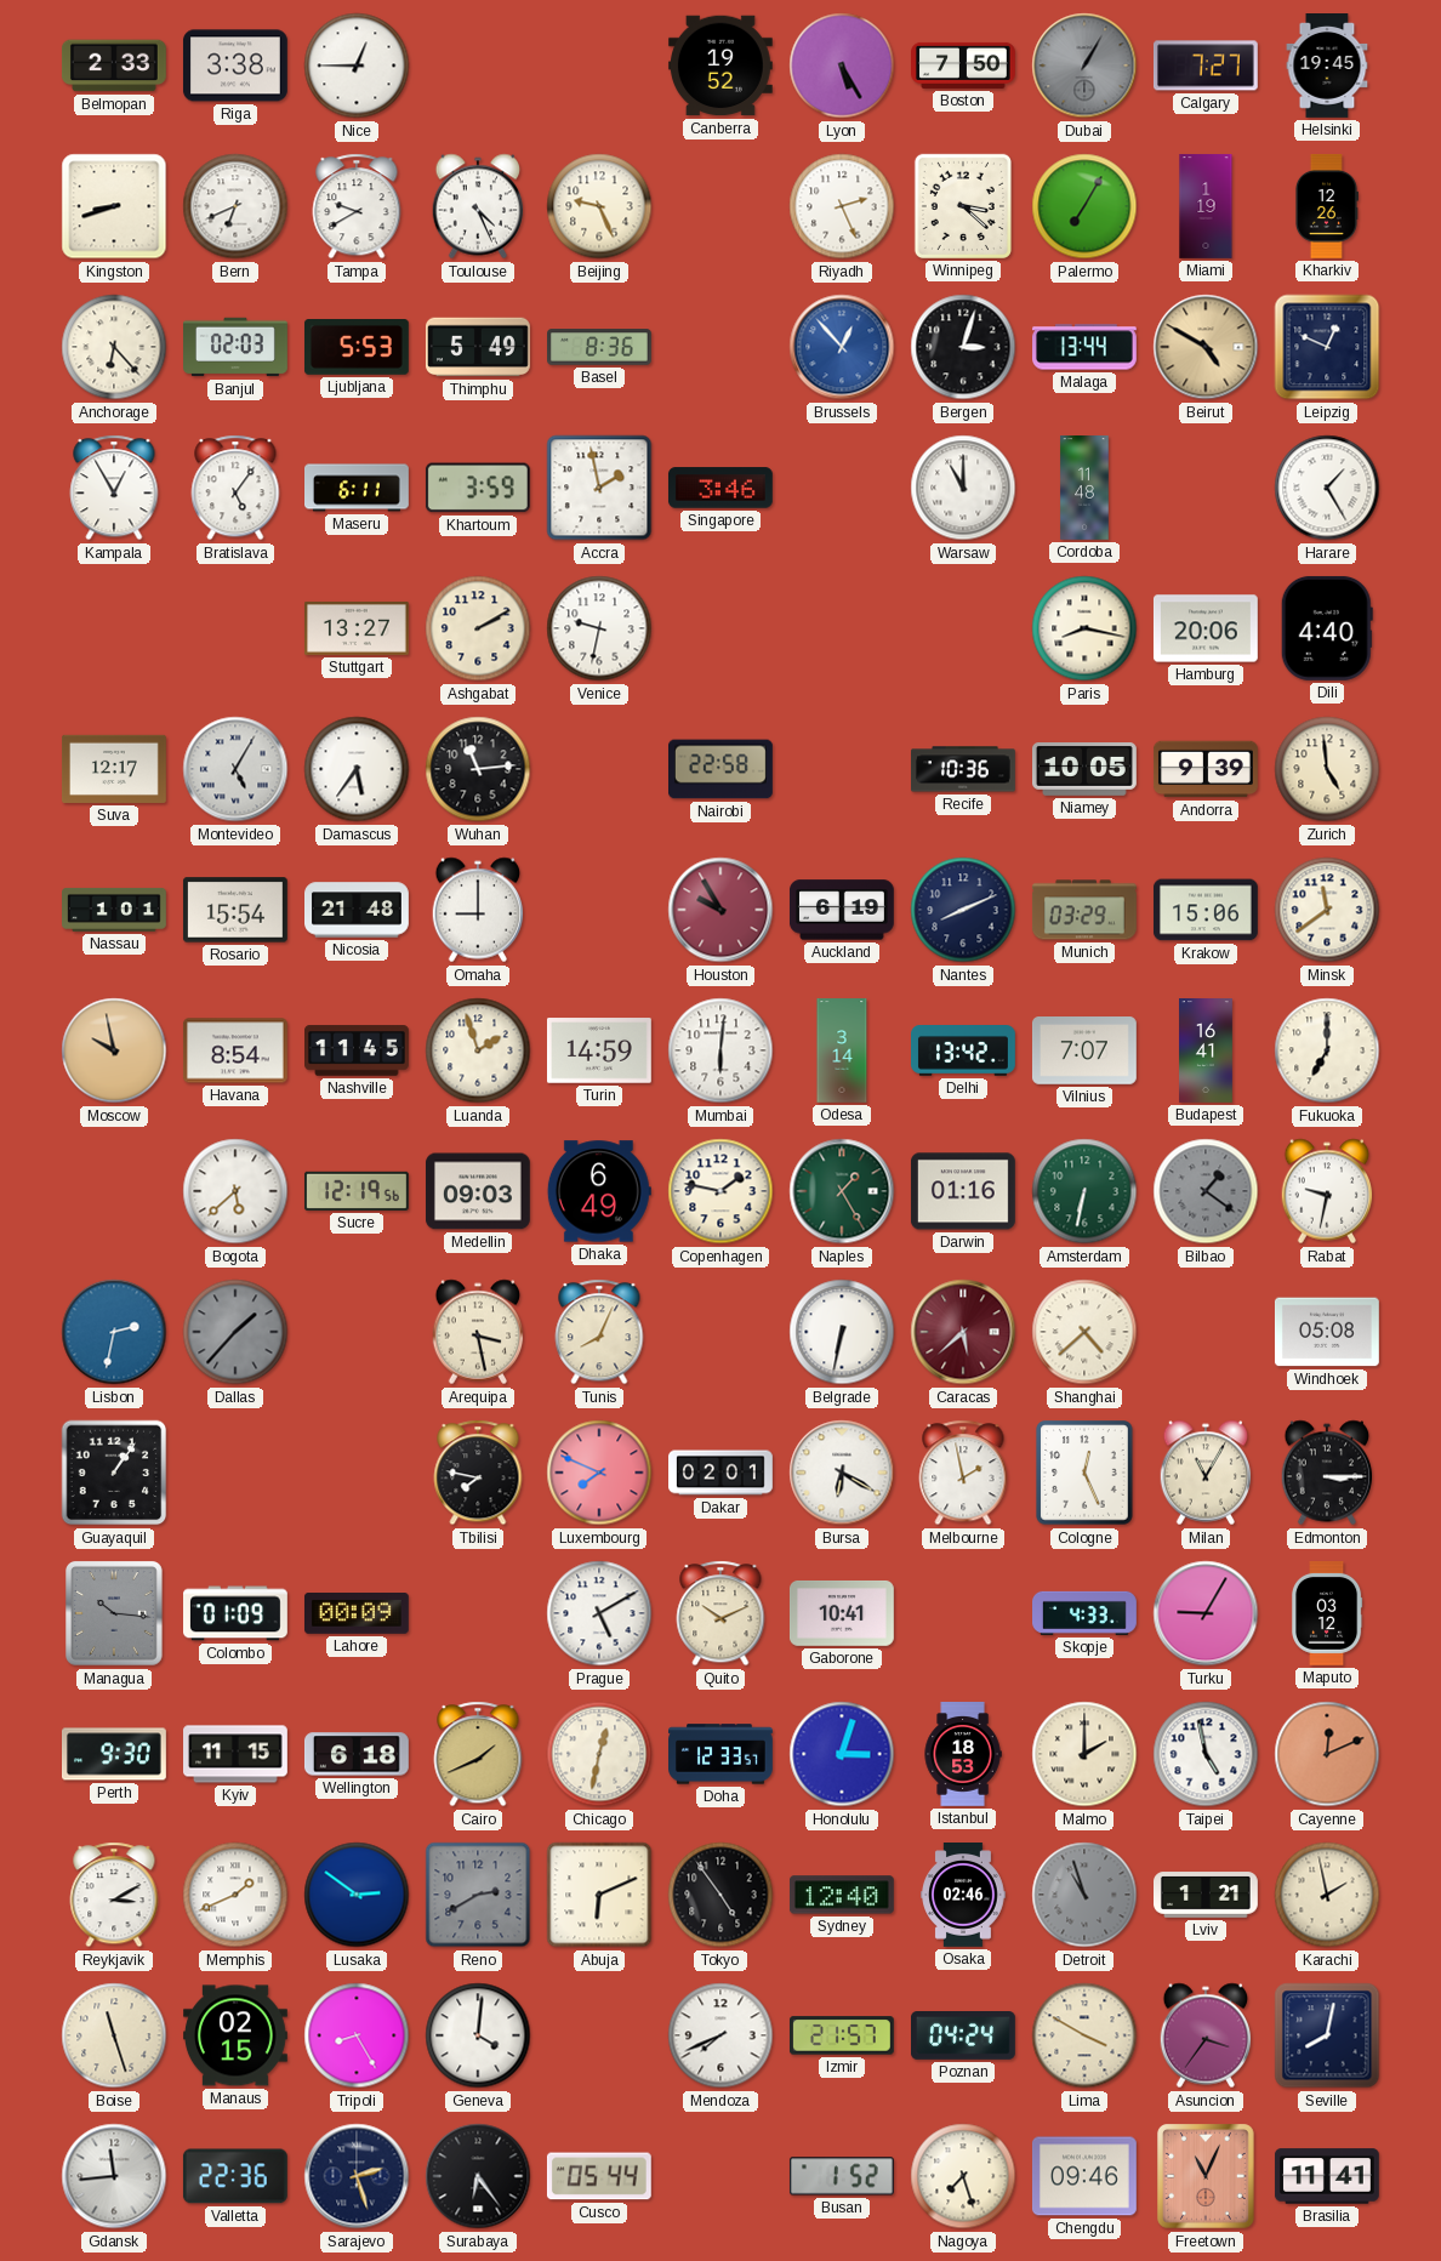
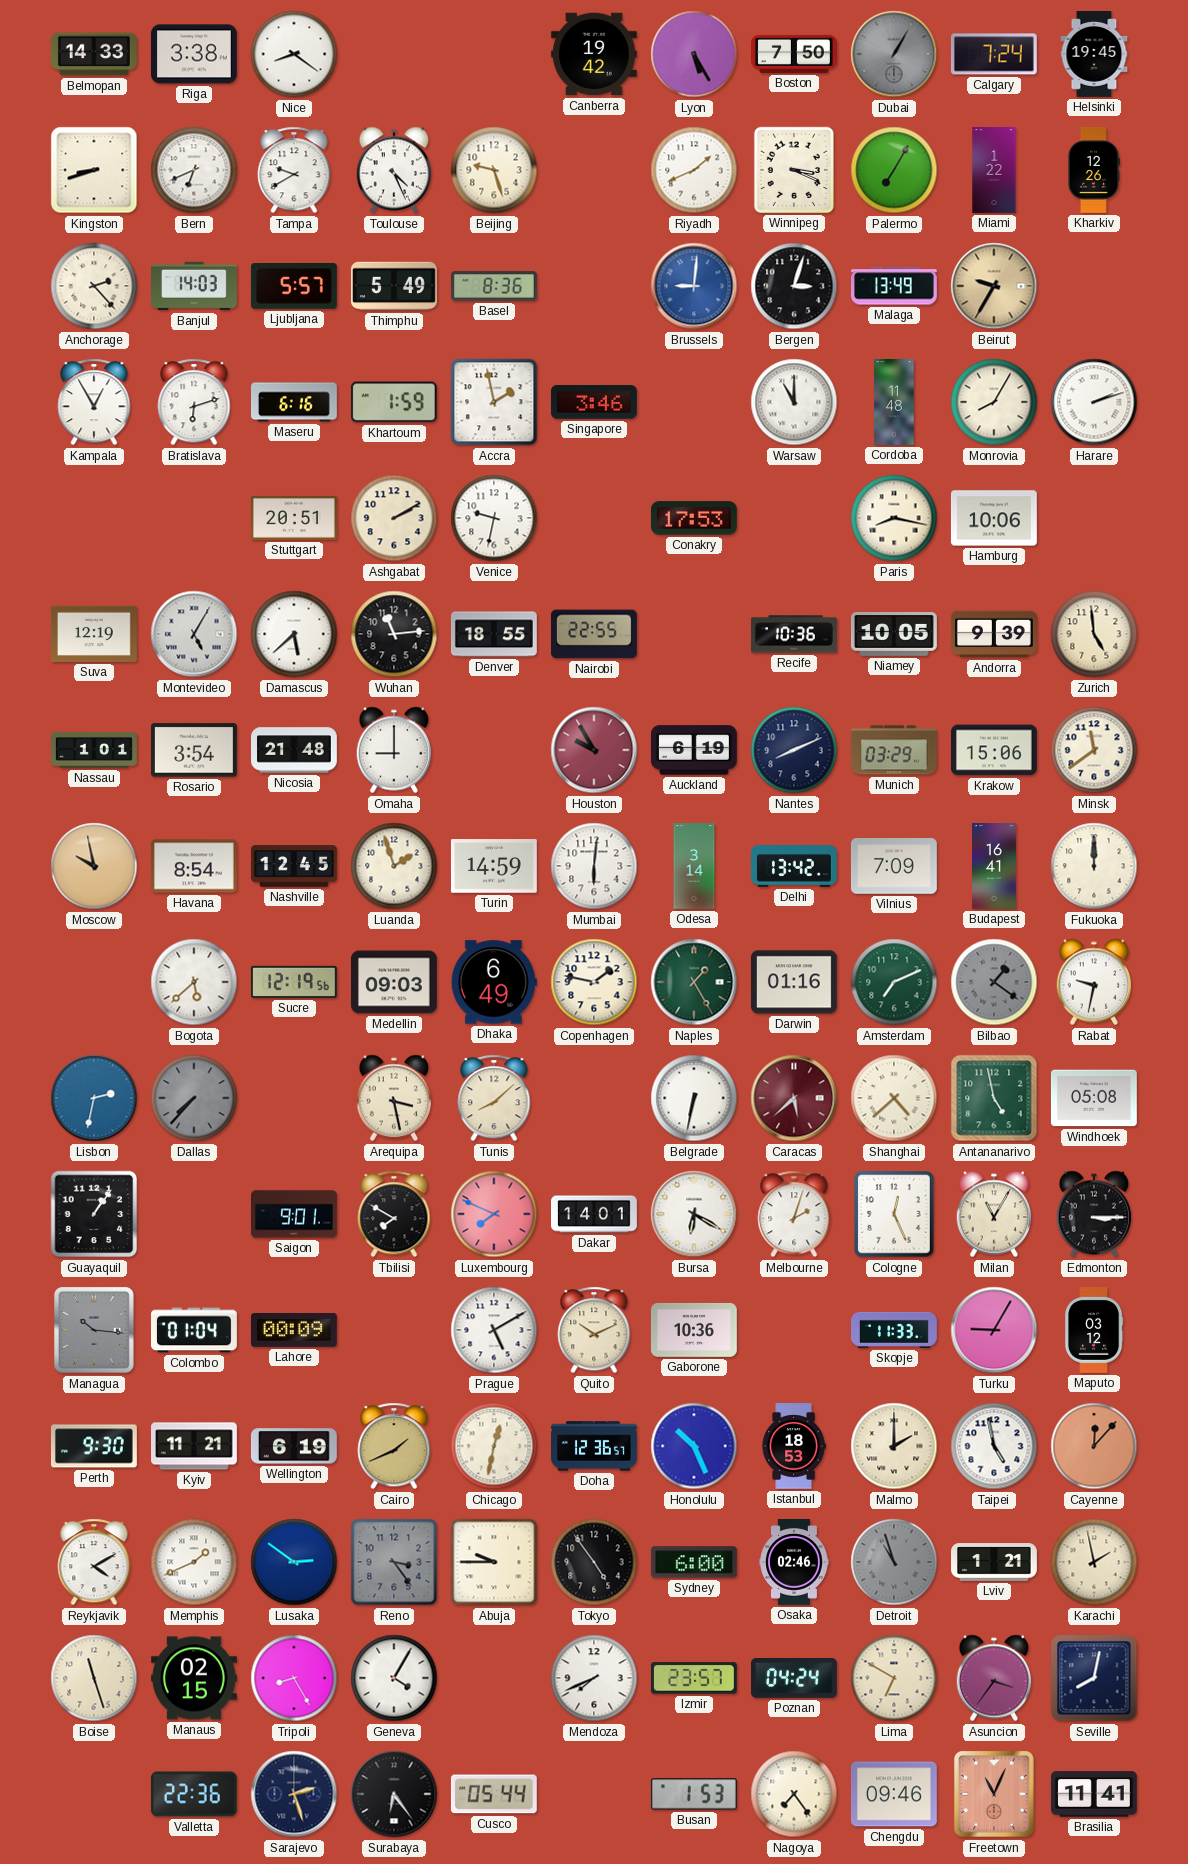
Belmopan: 2:33 -> 14:33
Nice: 12:45 -> 8:21
Canberra: 19:52 -> 19:42
Calgary: 7:27 -> 7:24
Beijing: 9:26 -> 9:27
Riyadh: 2:26 -> 1:41
Winnipeg: 3:22 -> 3:19
Miami: 1:19 -> 1:22
Anchorage: 6:23 -> 2:23
Banjul: 02:03 -> 14:03
Ljubljana: 5:53 -> 5:57
Brussels: 12:53 -> 9:01
Malaga: 13:44 -> 13:49
Beirut: 4:50 -> 9:35
Leipzig: 12:49 -> none
Bratislava: 5:06 -> 6:12
Maseru: 6:11 -> 6:16
Khartoum: 3:59 -> 1:59
Monrovia: none -> 8:05
Harare: 1:25 -> 2:12
Stuttgart: 13:27 -> 20:51
Conakry: none -> 17:53
Hamburg: 20:06 -> 10:06
Dili: 4:40 -> none
Suva: 12:17 -> 12:19
Damascus: 5:36 -> 5:38
Denver: none -> 18:55
Nairobi: 22:58 -> 22:55
Rosario: 15:54 -> 3:54
Nashville: 11:45 -> 12:45
Vilnius: 7:07 -> 7:09
Fukuoka: 7:00 -> 12:00
Amsterdam: 6:32 -> 7:11
Dallas: 1:37 -> 7:37
Tunis: 8:04 -> 8:08
Antananarivo: none -> 4:58
Saigon: none -> 9:01
Tbilisi: 7:47 -> 7:50
Dakar: 02:01 -> 14:01
Melbourne: 1:58 -> 2:03
Colombo: 01:09 -> 01:04
Gaborone: 10:41 -> 10:36
Skopje: 4:33 -> 11:33
Kyiv: 11:15 -> 11:21
Wellington: 6:18 -> 6:19
Doha: 12:33 -> 12:36
Honolulu: 3:03 -> 10:26
Cayenne: 12:11 -> 12:07
Reykjavik: 3:10 -> 4:10
Reno: 2:40 -> 3:24
Abuja: 6:11 -> 9:45
Sydney: 12:40 -> 6:00
Geneva: 4:01 -> 4:05
Izmir: 21:57 -> 23:57
Lima: 3:50 -> 6:50
Gdansk: 11:44 -> none
Busan: 1:52 -> 1:53
Nagoya: 7:27 -> 7:24
